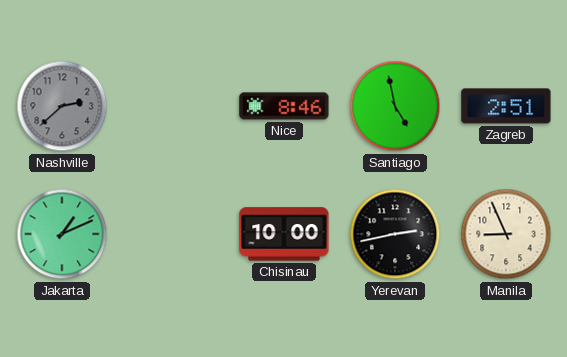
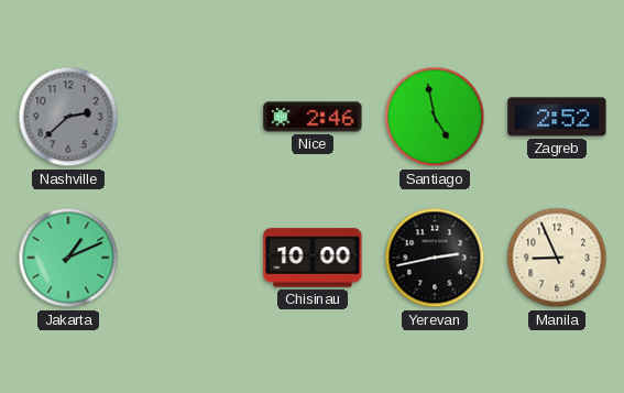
Nice: 8:46 -> 2:46
Zagreb: 2:51 -> 2:52
